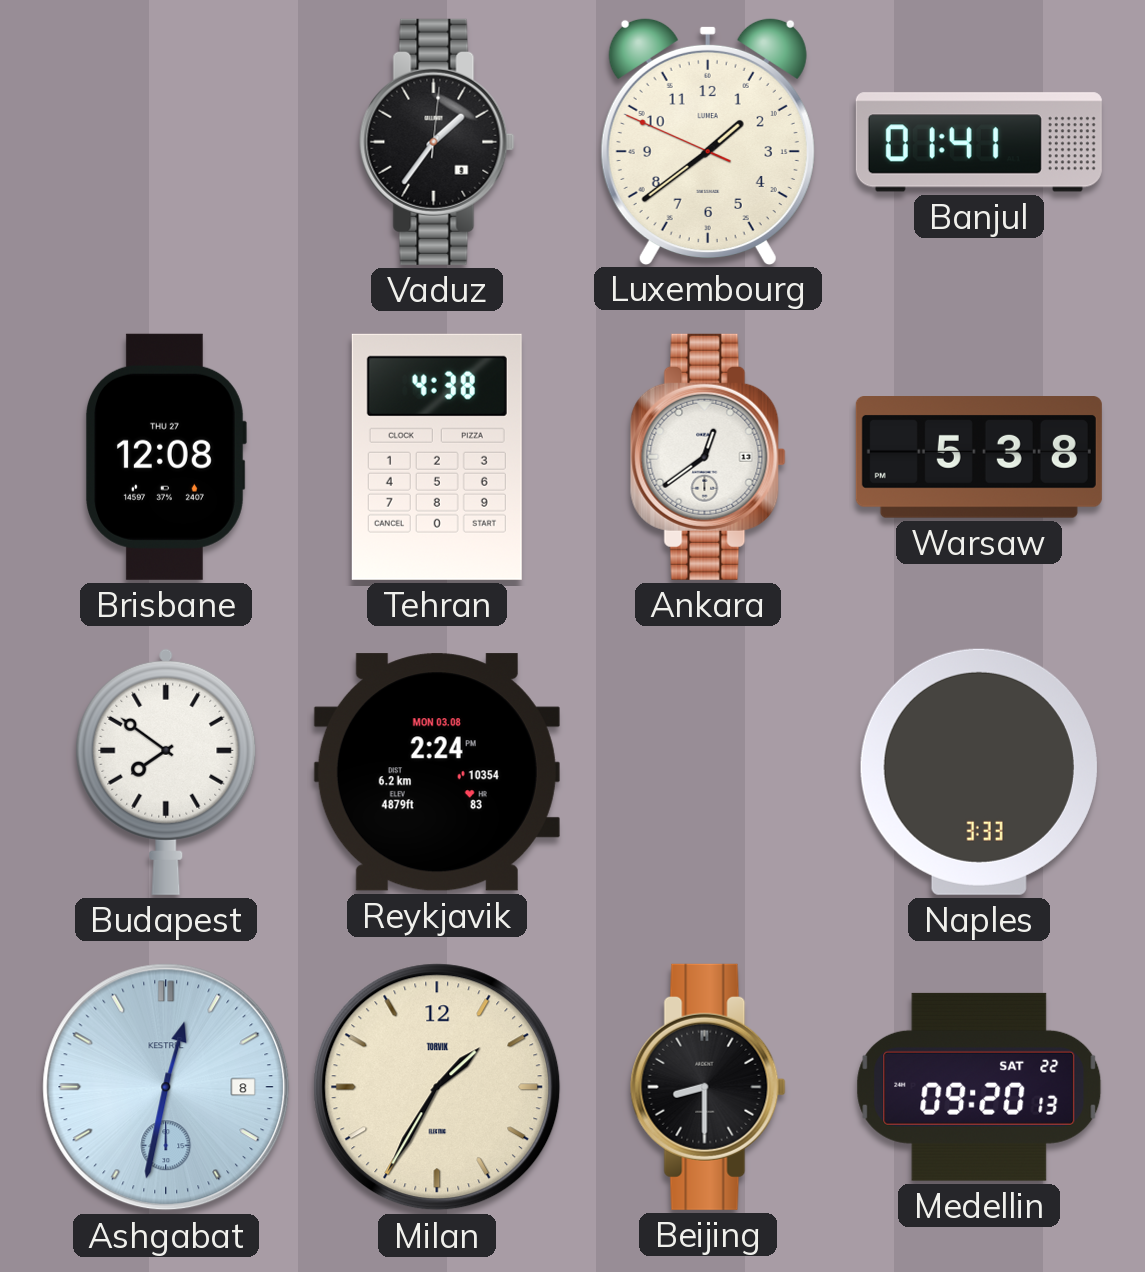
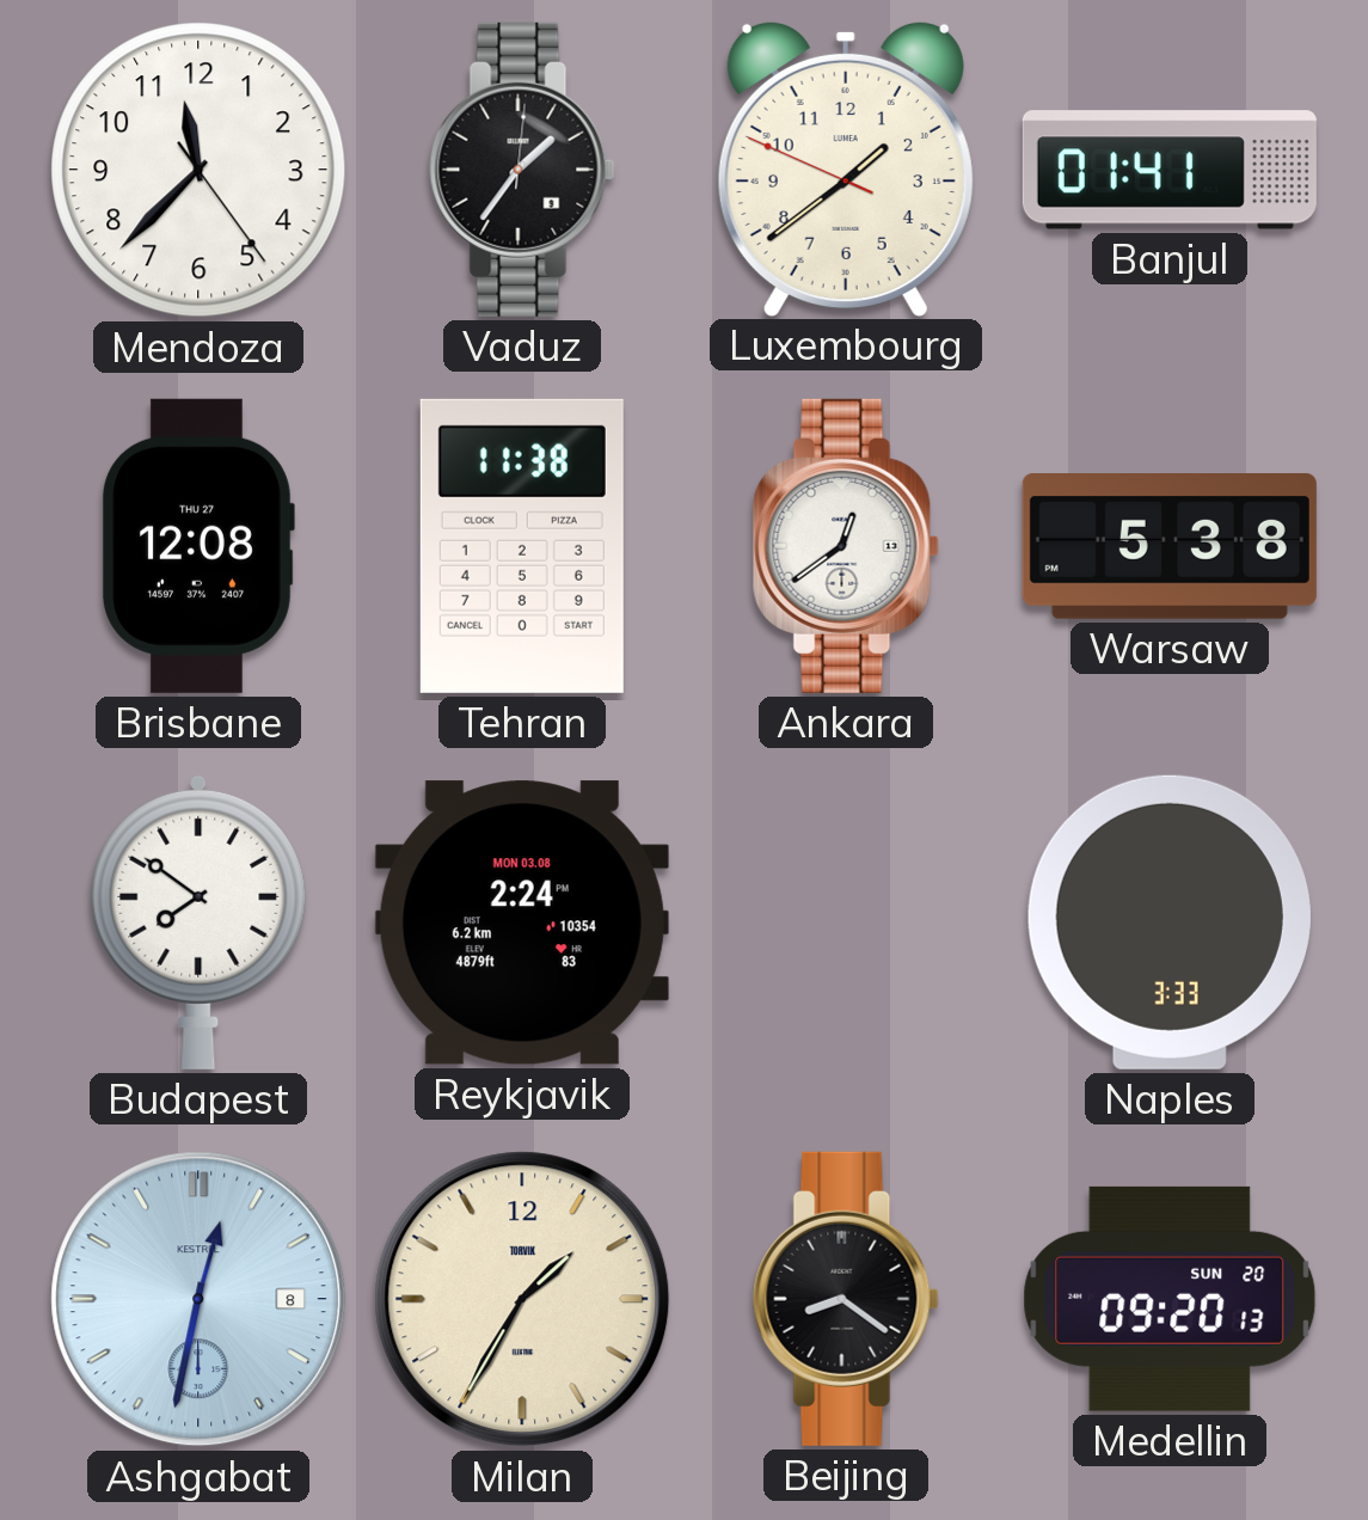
Mendoza: none -> 11:37
Tehran: 4:38 -> 11:38
Beijing: 8:30 -> 8:21
Medellin date: SAT 22 -> SUN 20
